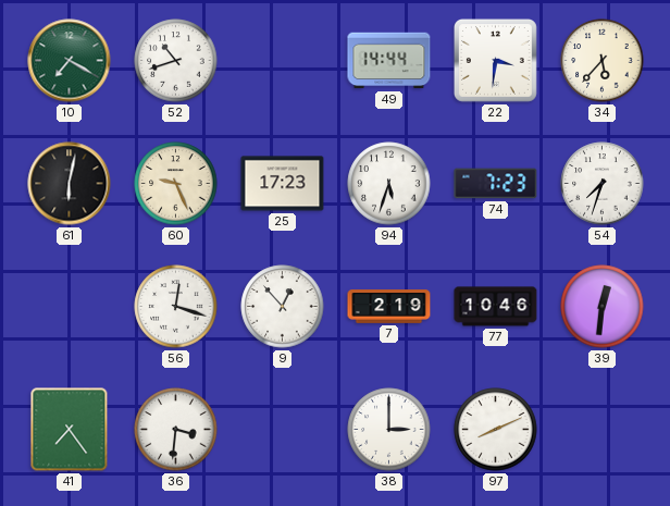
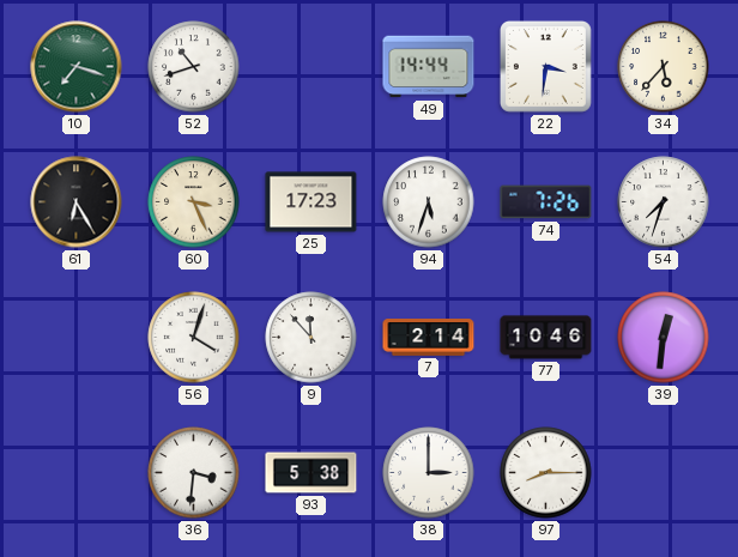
10: 7:20 -> 7:18
61: 6:02 -> 6:25
60: 9:26 -> 3:26
74: 7:23 -> 7:26
56: 12:18 -> 4:03
9: 12:53 -> 11:53
7: 2:19 -> 2:14
41: 7:24 -> none
93: none -> 5:38
97: 8:11 -> 8:15
